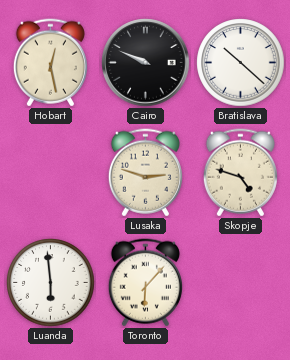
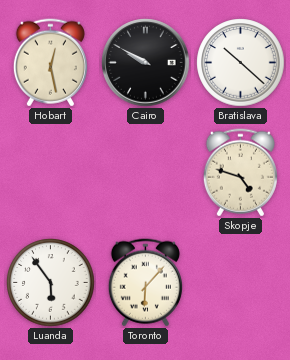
Cairo: 9:49 -> 9:50
Lusaka: 2:48 -> none
Luanda: 5:59 -> 5:54
